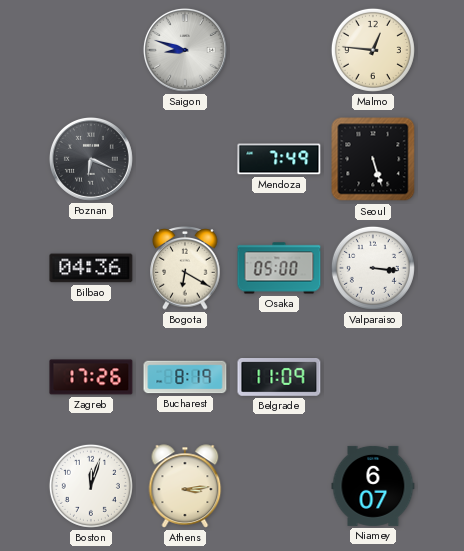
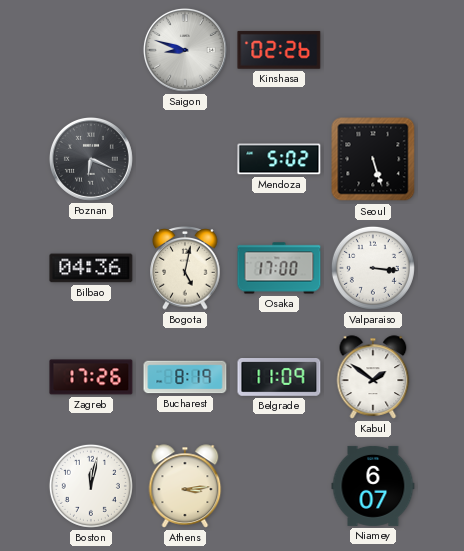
Kinshasa: none -> 02:26
Malmo: 12:46 -> none
Mendoza: 7:49 -> 5:02
Bogota: 6:20 -> 5:02
Osaka: 05:00 -> 17:00
Kabul: none -> 1:51
Boston: 12:03 -> 12:02
